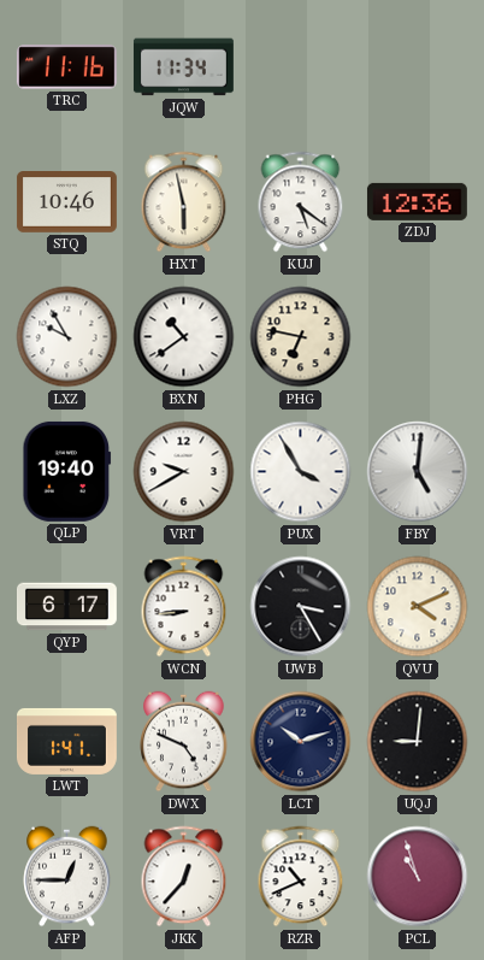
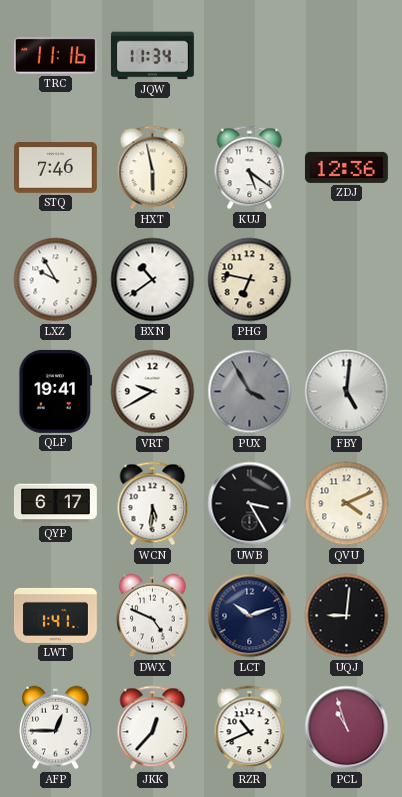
STQ: 10:46 -> 7:46
QLP: 19:40 -> 19:41
PUX dial: white -> grey
WCN: 8:44 -> 5:31
